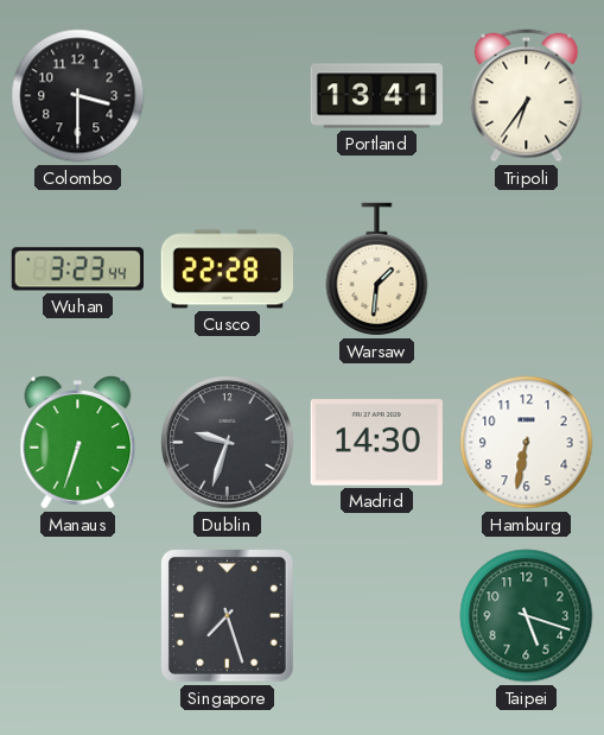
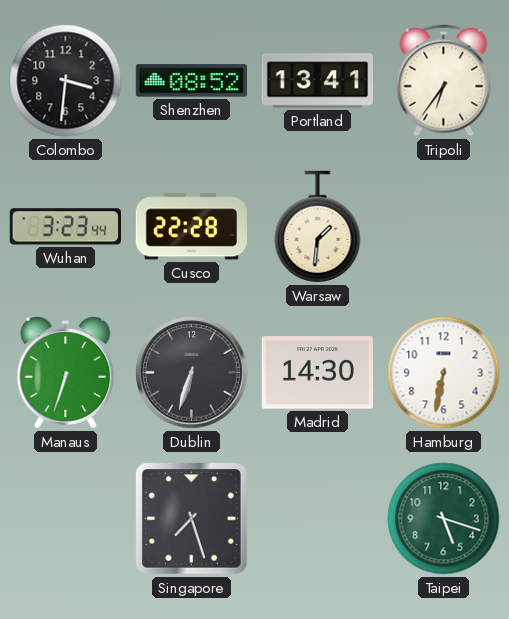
Colombo: 3:30 -> 3:31
Shenzhen: none -> 08:52
Dublin: 9:33 -> 6:33
